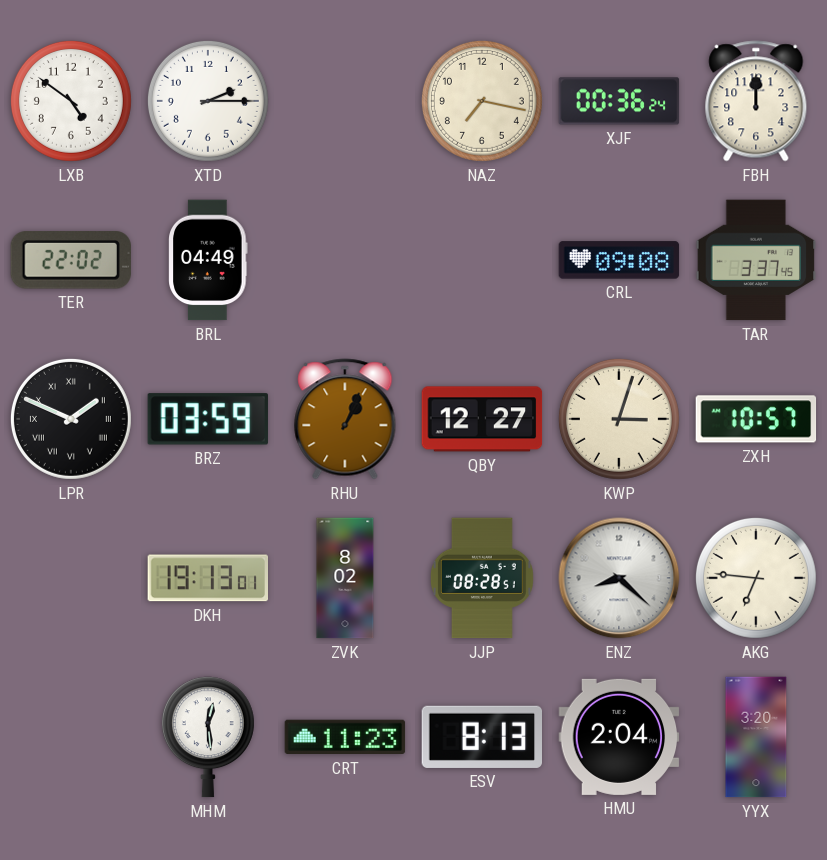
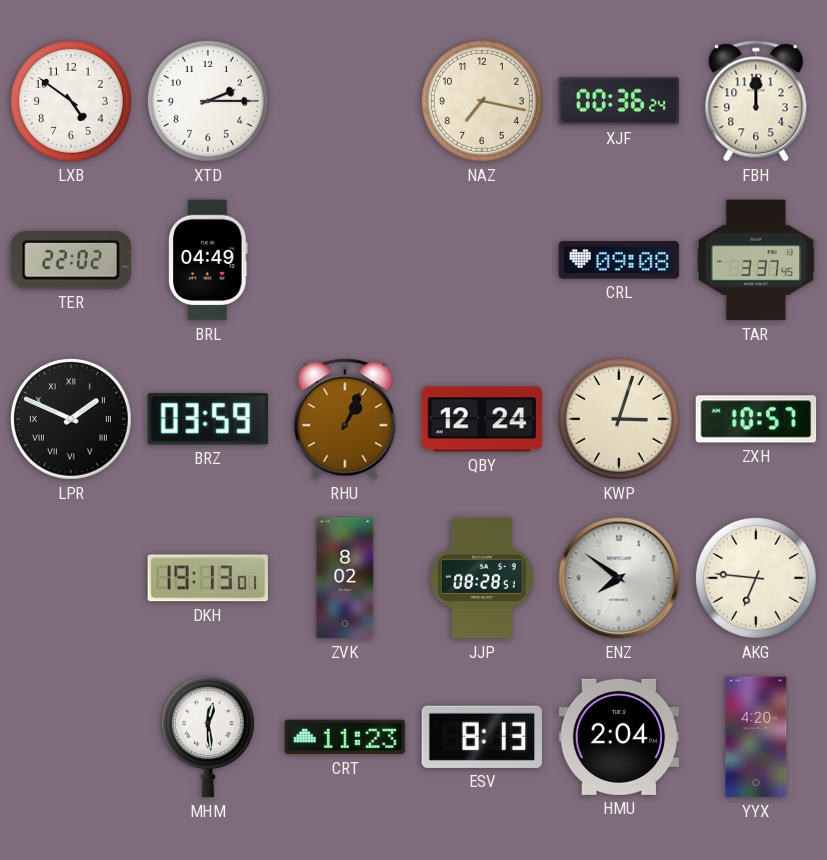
QBY: 12:27 -> 12:24
ENZ: 8:22 -> 7:51
YYX: 3:20 -> 4:20
